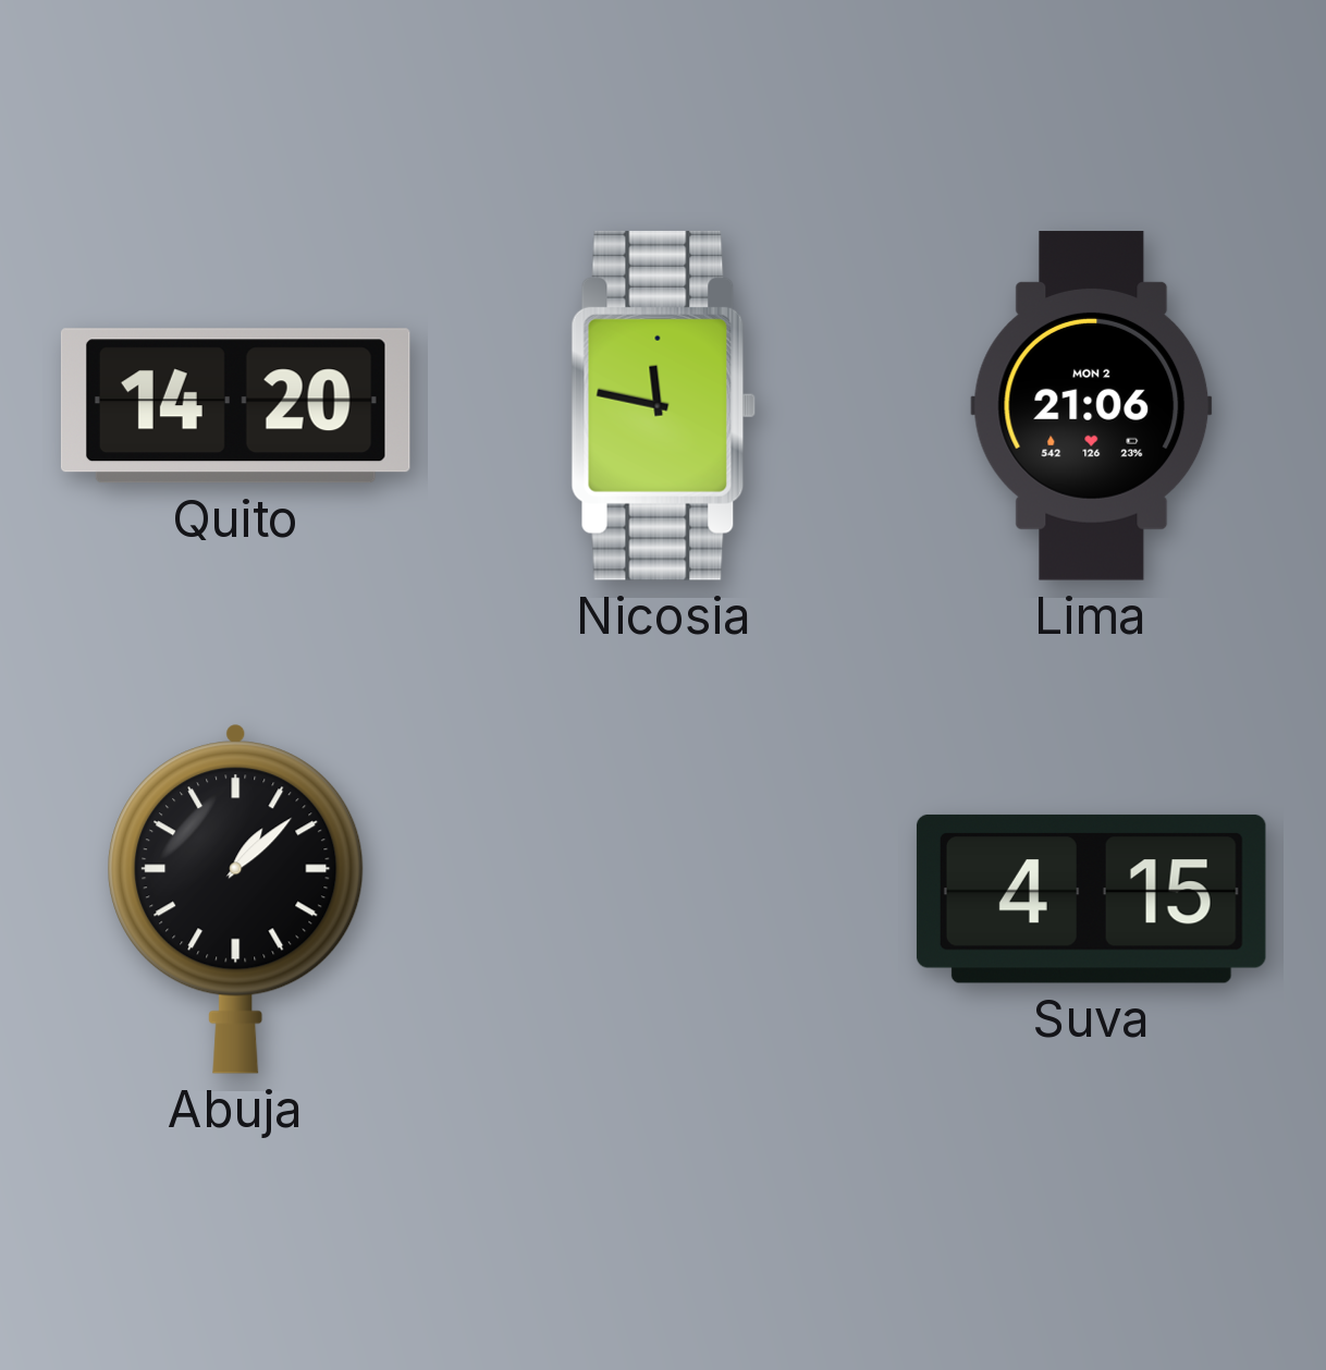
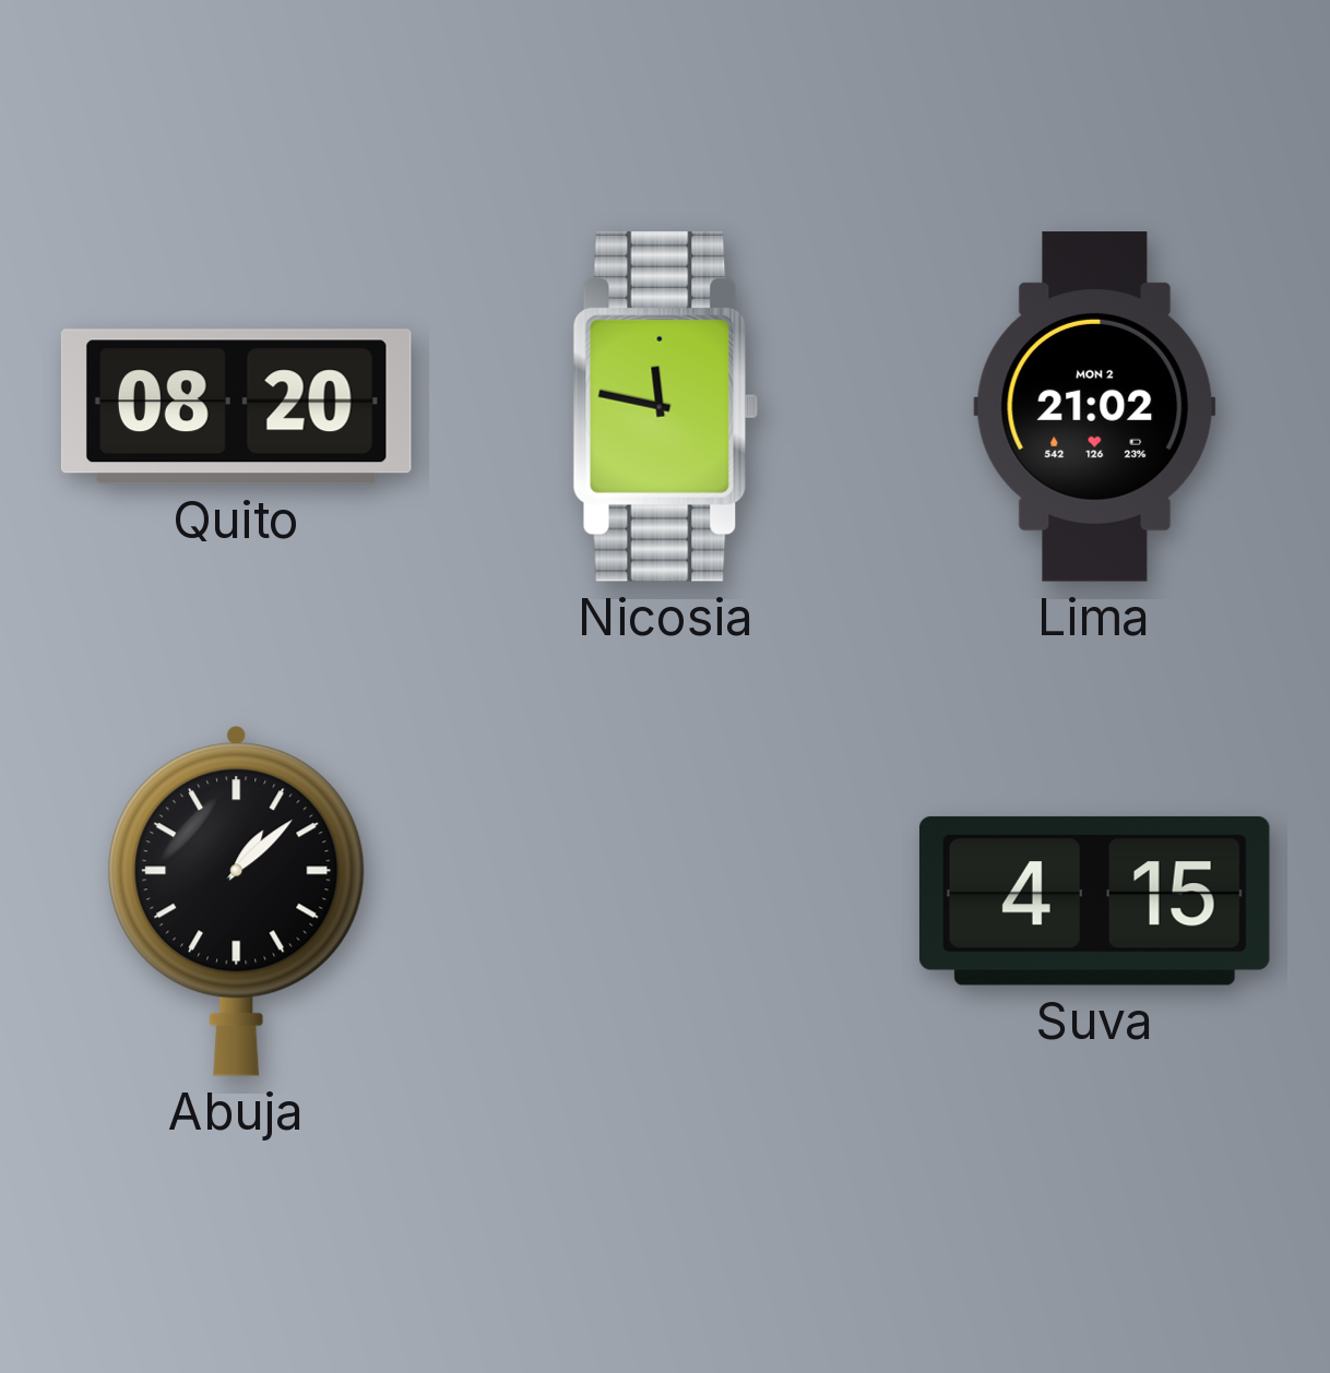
Quito: 14:20 -> 08:20
Lima: 21:06 -> 21:02
